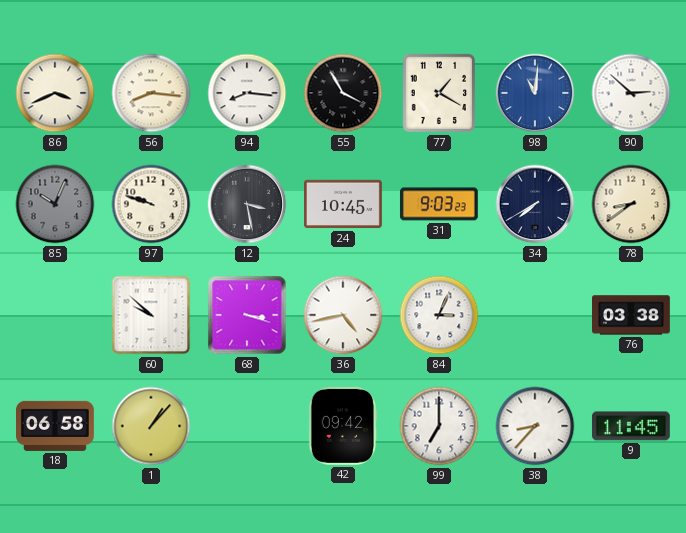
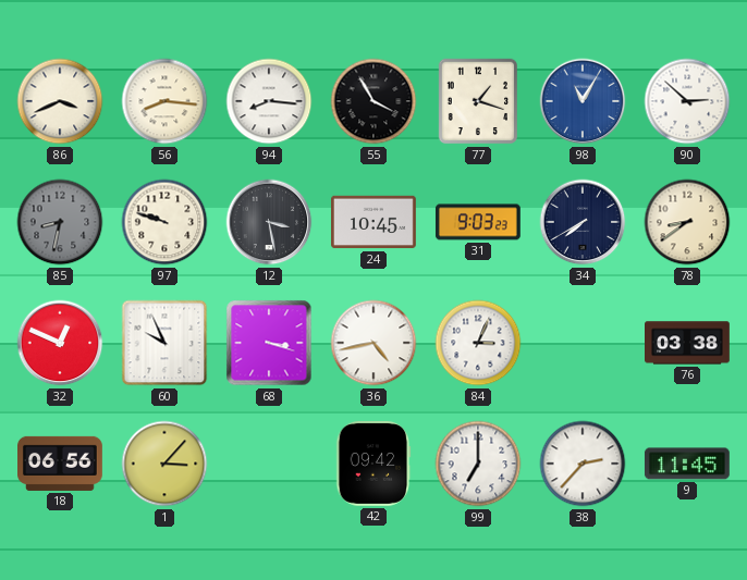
77: 1:20 -> 1:18
98: 11:01 -> 11:05
85: 10:04 -> 8:32
32: none -> 12:49
60: 9:52 -> 9:56
18: 06:58 -> 06:56
1: 1:07 -> 3:07
38: 8:37 -> 2:37
